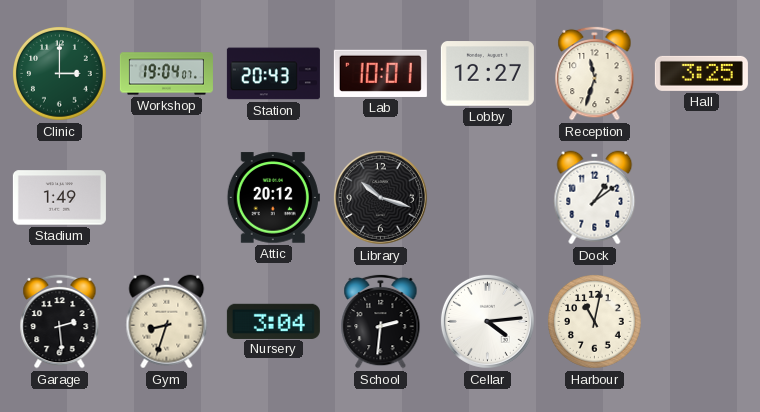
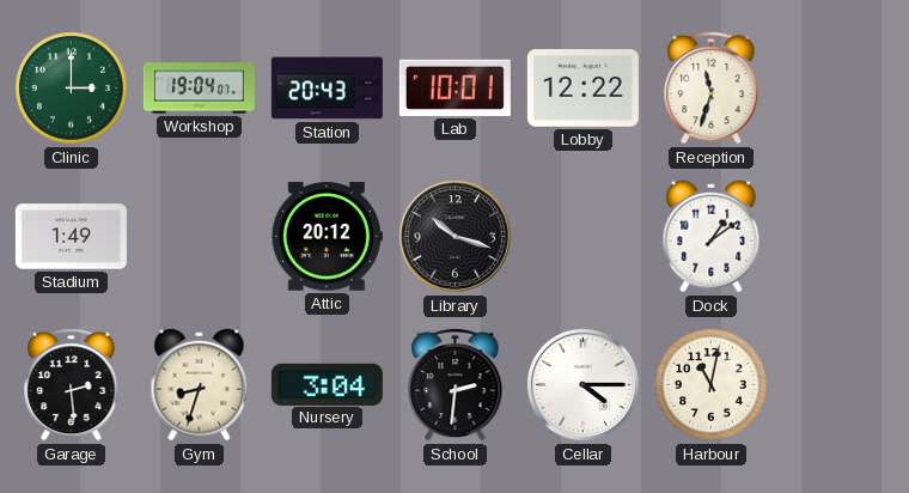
Lobby: 12:27 -> 12:22
Hall: 3:25 -> none
Cellar: 4:14 -> 4:15
